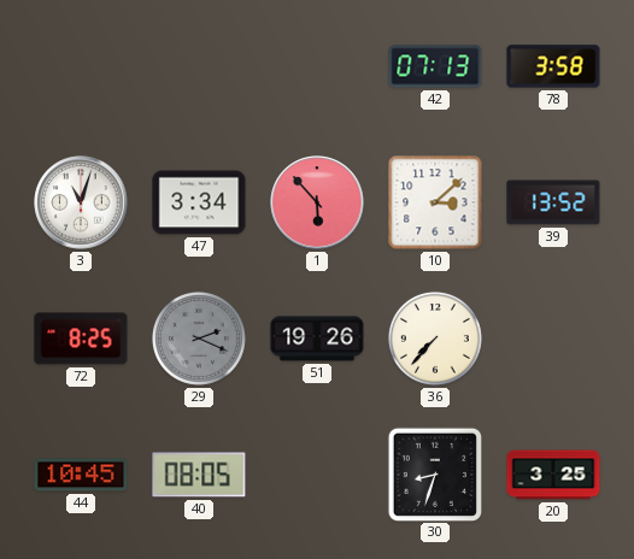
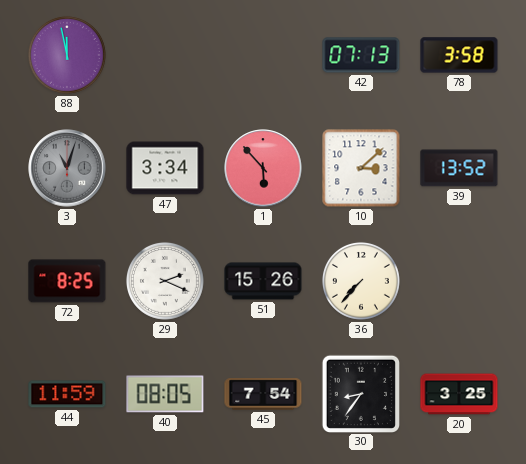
88: none -> 11:58
3 dial: white -> grey
29 dial: grey -> white
51: 19:26 -> 15:26
44: 10:45 -> 11:59
45: none -> 7:54
30: 8:33 -> 8:36
